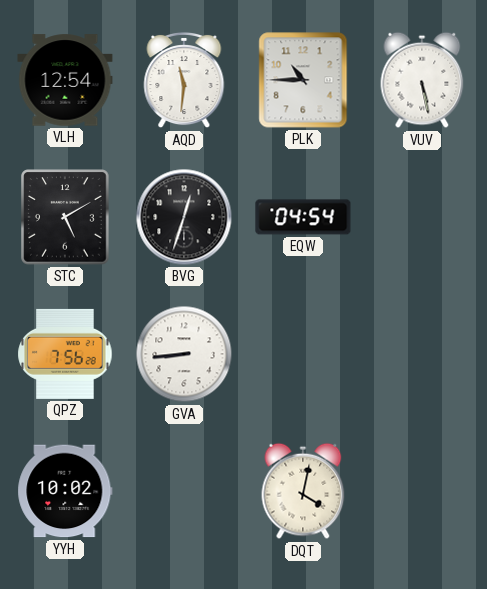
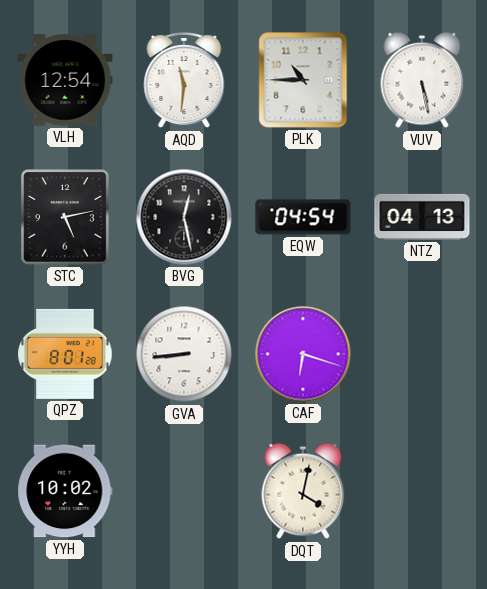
STC: 5:10 -> 5:13
BVG: 12:33 -> 12:28
NTZ: none -> 04:13
QPZ: 7:56 -> 8:01
CAF: none -> 6:18
